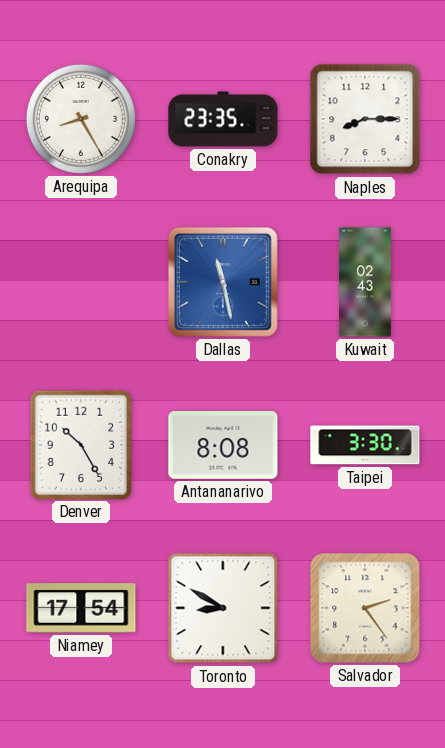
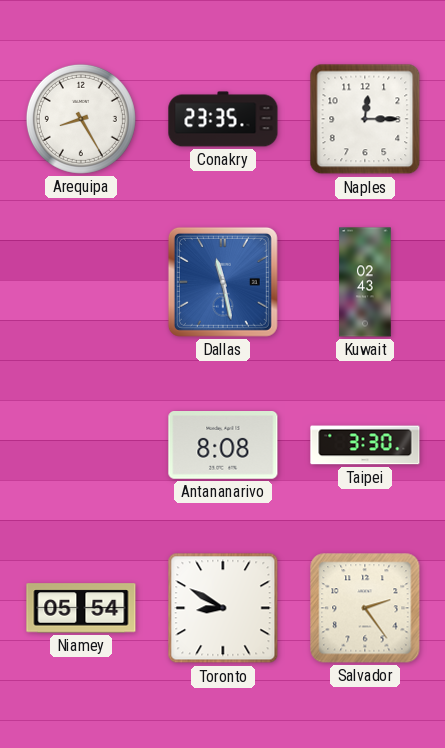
Naples: 8:15 -> 12:15
Denver: 10:25 -> none
Niamey: 17:54 -> 05:54
